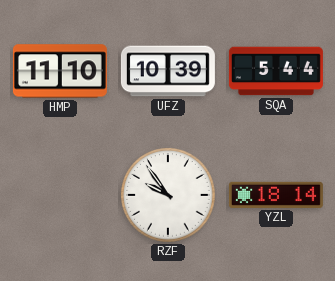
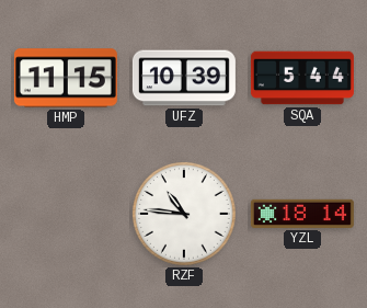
HMP: 11:10 -> 11:15
RZF: 9:54 -> 10:46
